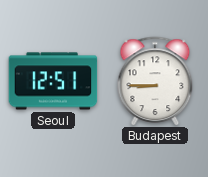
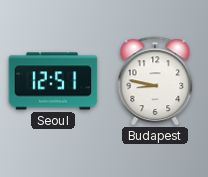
Budapest: 8:45 -> 8:47
